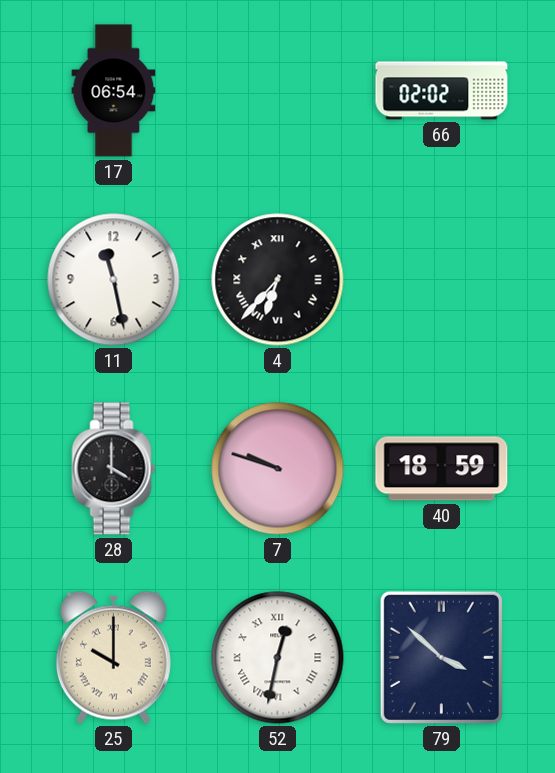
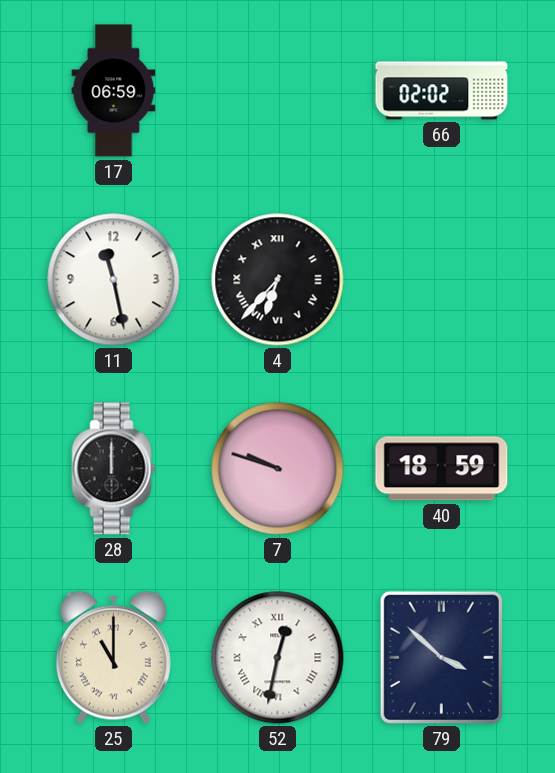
17: 06:54 -> 06:59
28: 4:00 -> 12:00
25: 10:00 -> 11:00
